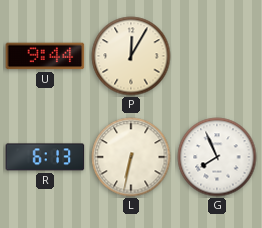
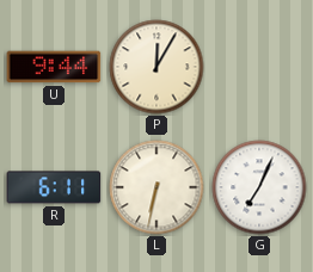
R: 6:13 -> 6:11
G: 7:56 -> 7:04
